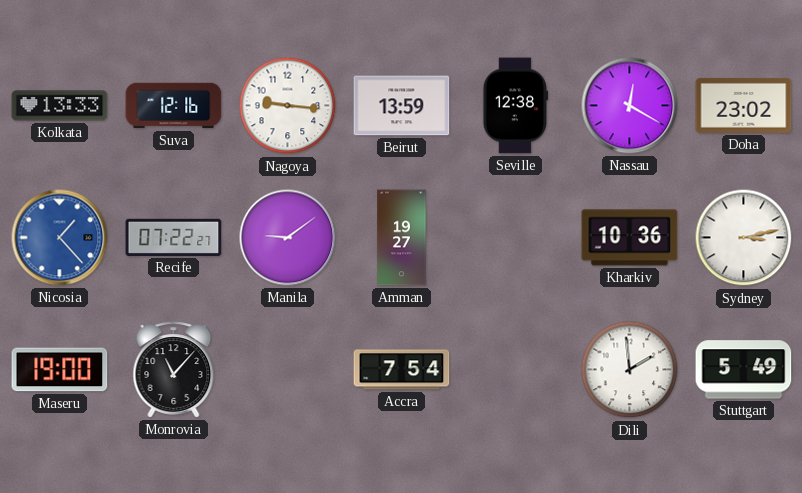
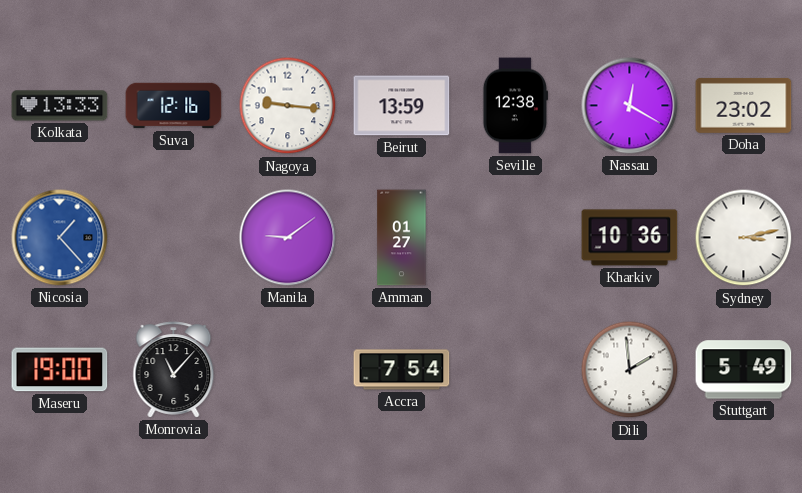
Recife: 07:22 -> none
Amman: 19:27 -> 01:27
